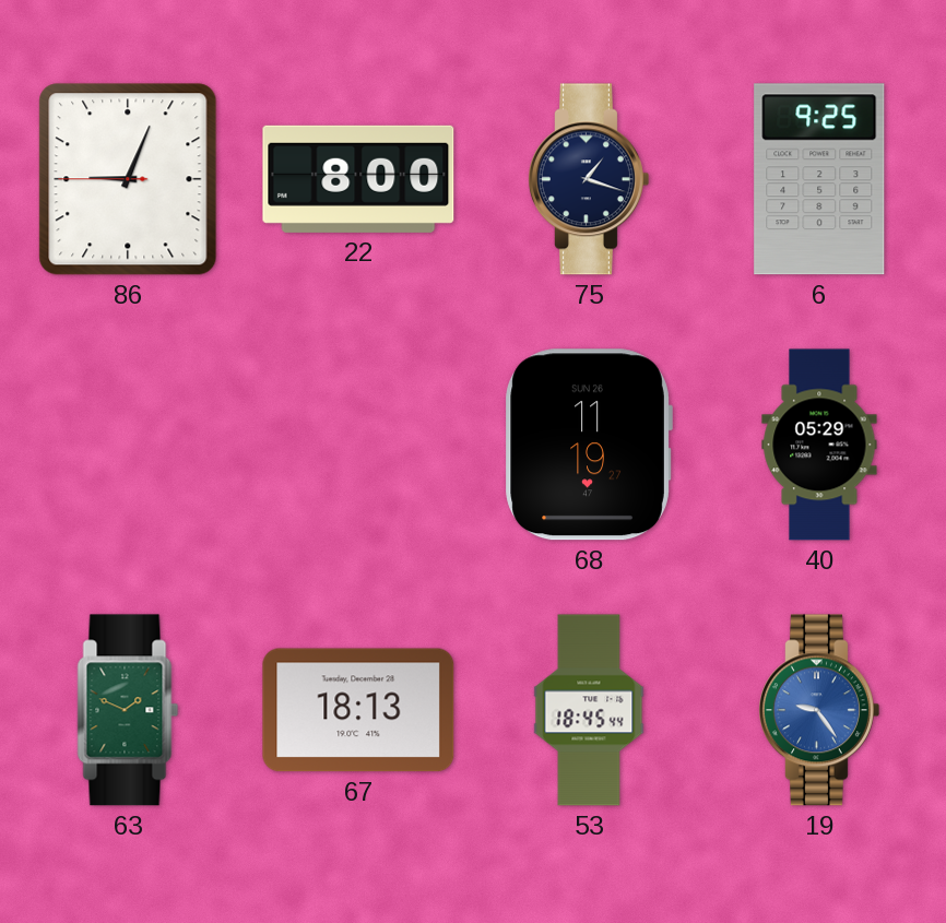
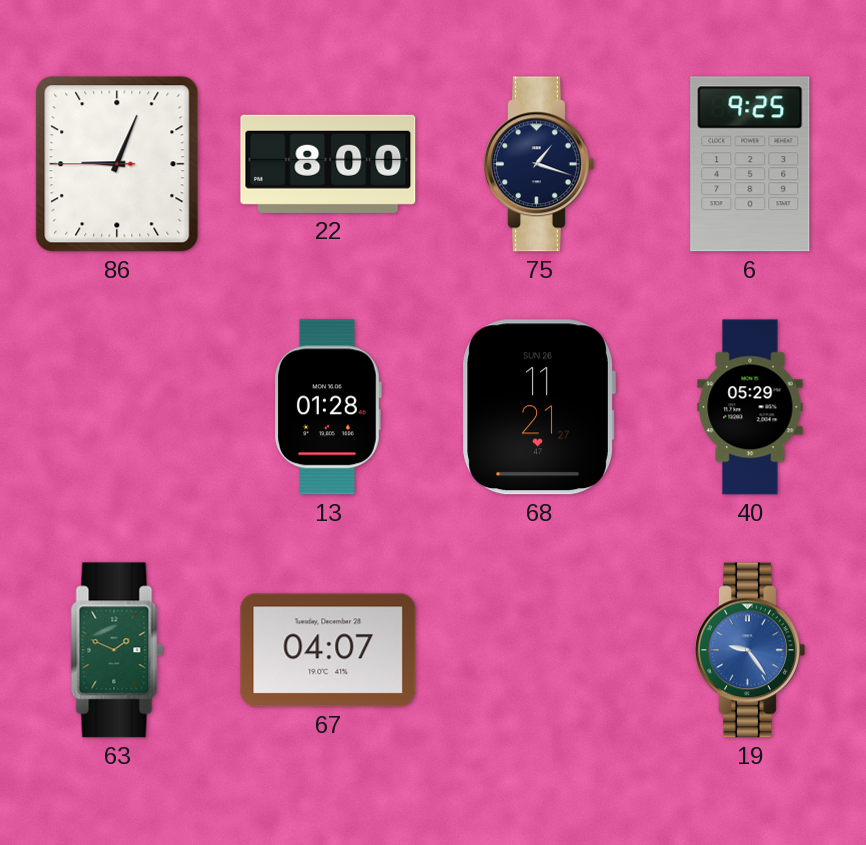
13: none -> 01:28
68: 11:19 -> 11:21
67: 18:13 -> 04:07
53: 18:45 -> none
